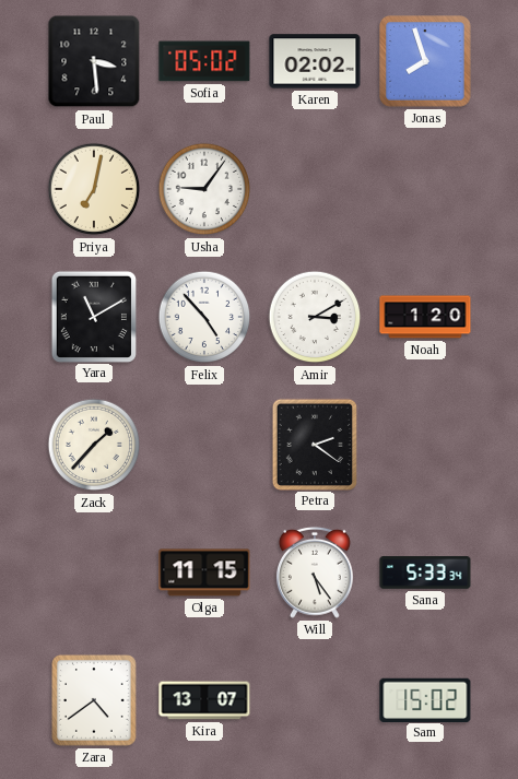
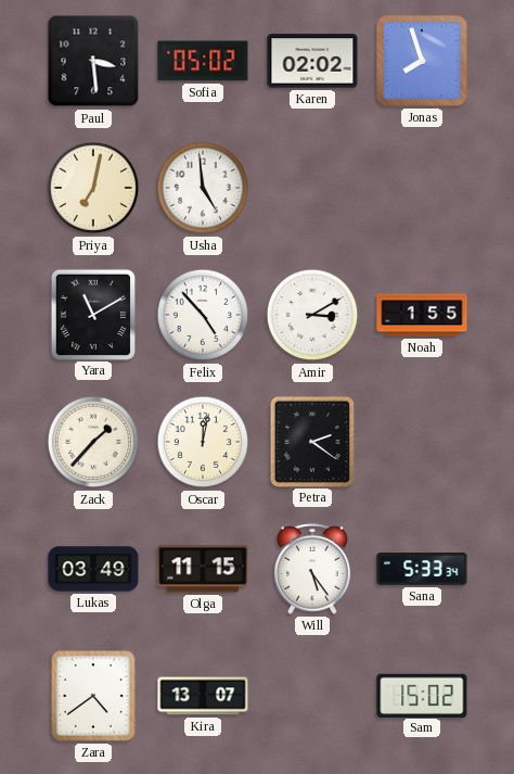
Usha: 9:06 -> 4:59
Noah: 1:20 -> 1:55
Oscar: none -> 12:02
Lukas: none -> 03:49
